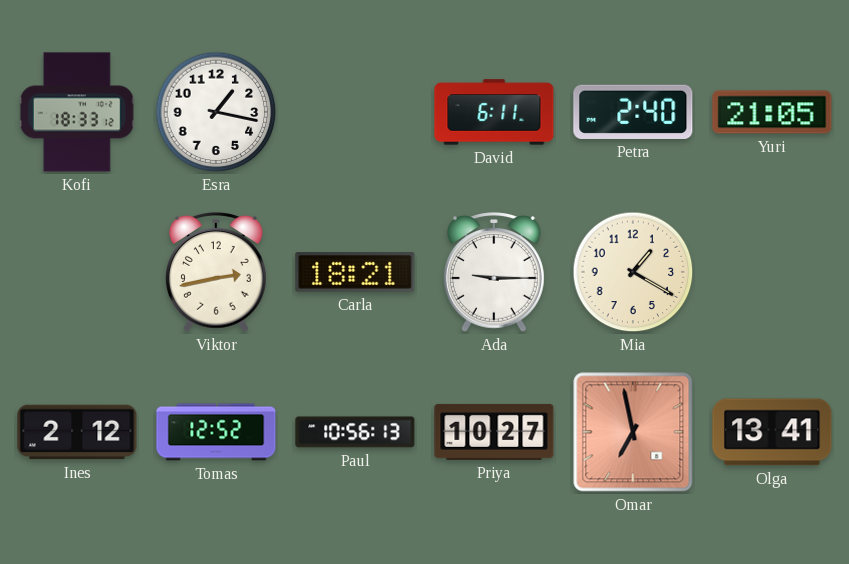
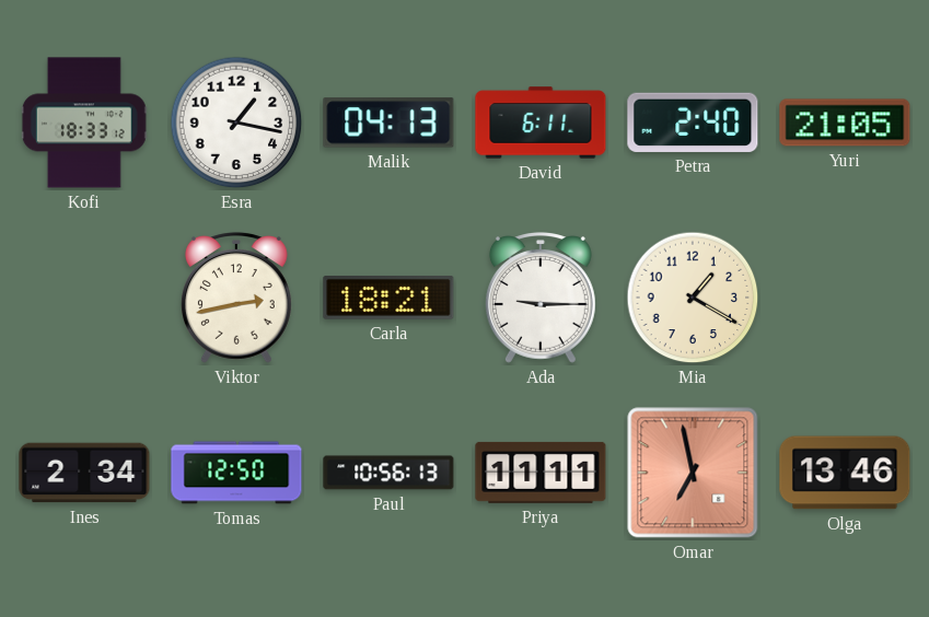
Malik: none -> 04:13
Ines: 2:12 -> 2:34
Tomas: 12:52 -> 12:50
Priya: 10:27 -> 11:11
Olga: 13:41 -> 13:46
